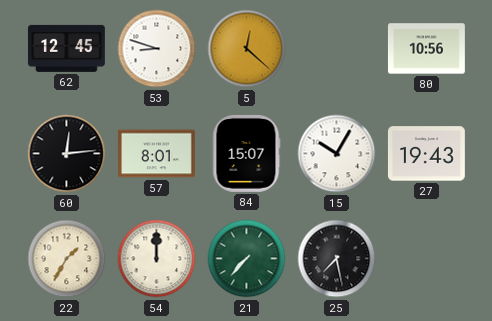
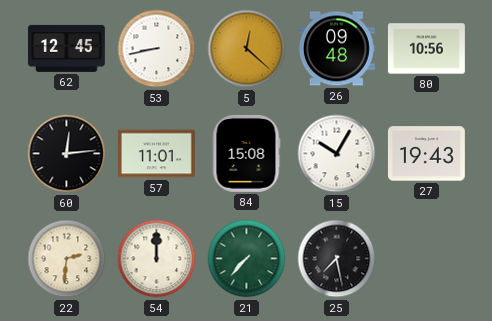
53: 8:48 -> 8:43
26: none -> 09:48
57: 8:01 -> 11:01
84: 15:07 -> 15:08
22: 1:35 -> 2:31
